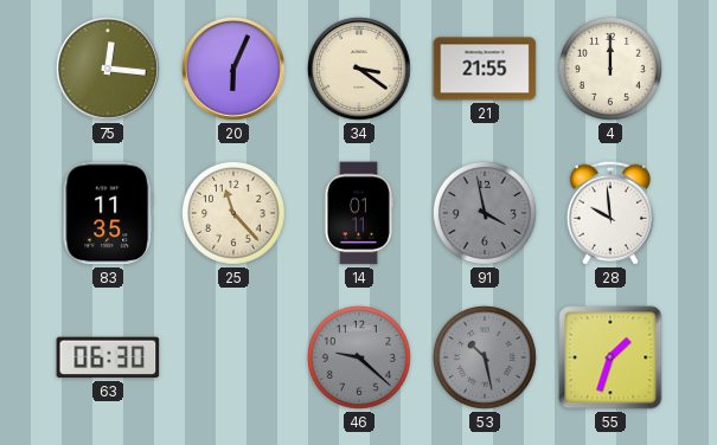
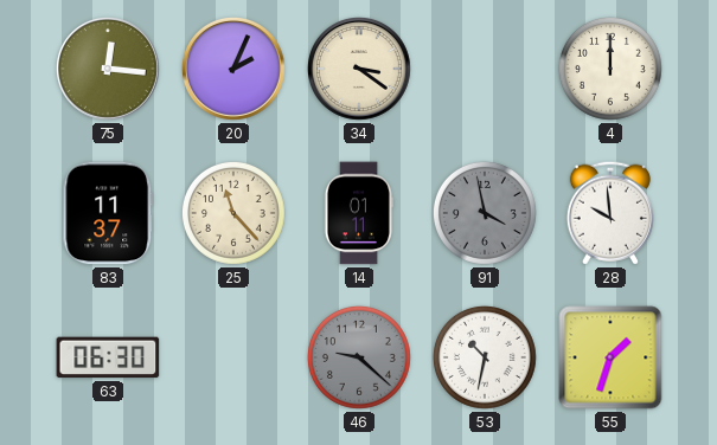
20: 6:04 -> 2:04
21: 21:55 -> none
83: 11:35 -> 11:37
53: 10:28 -> 10:32
53 dial: grey -> white
